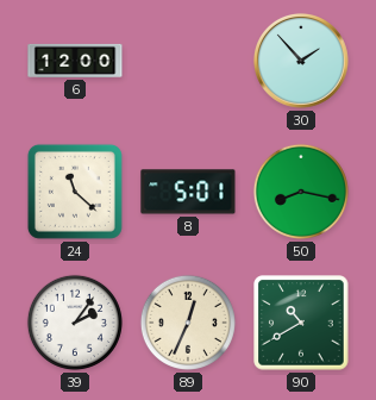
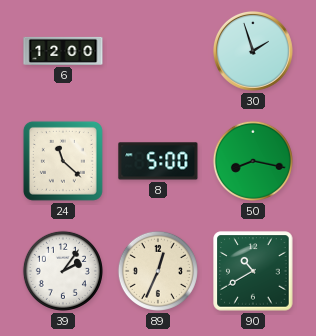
30: 1:53 -> 1:57
8: 5:01 -> 5:00
